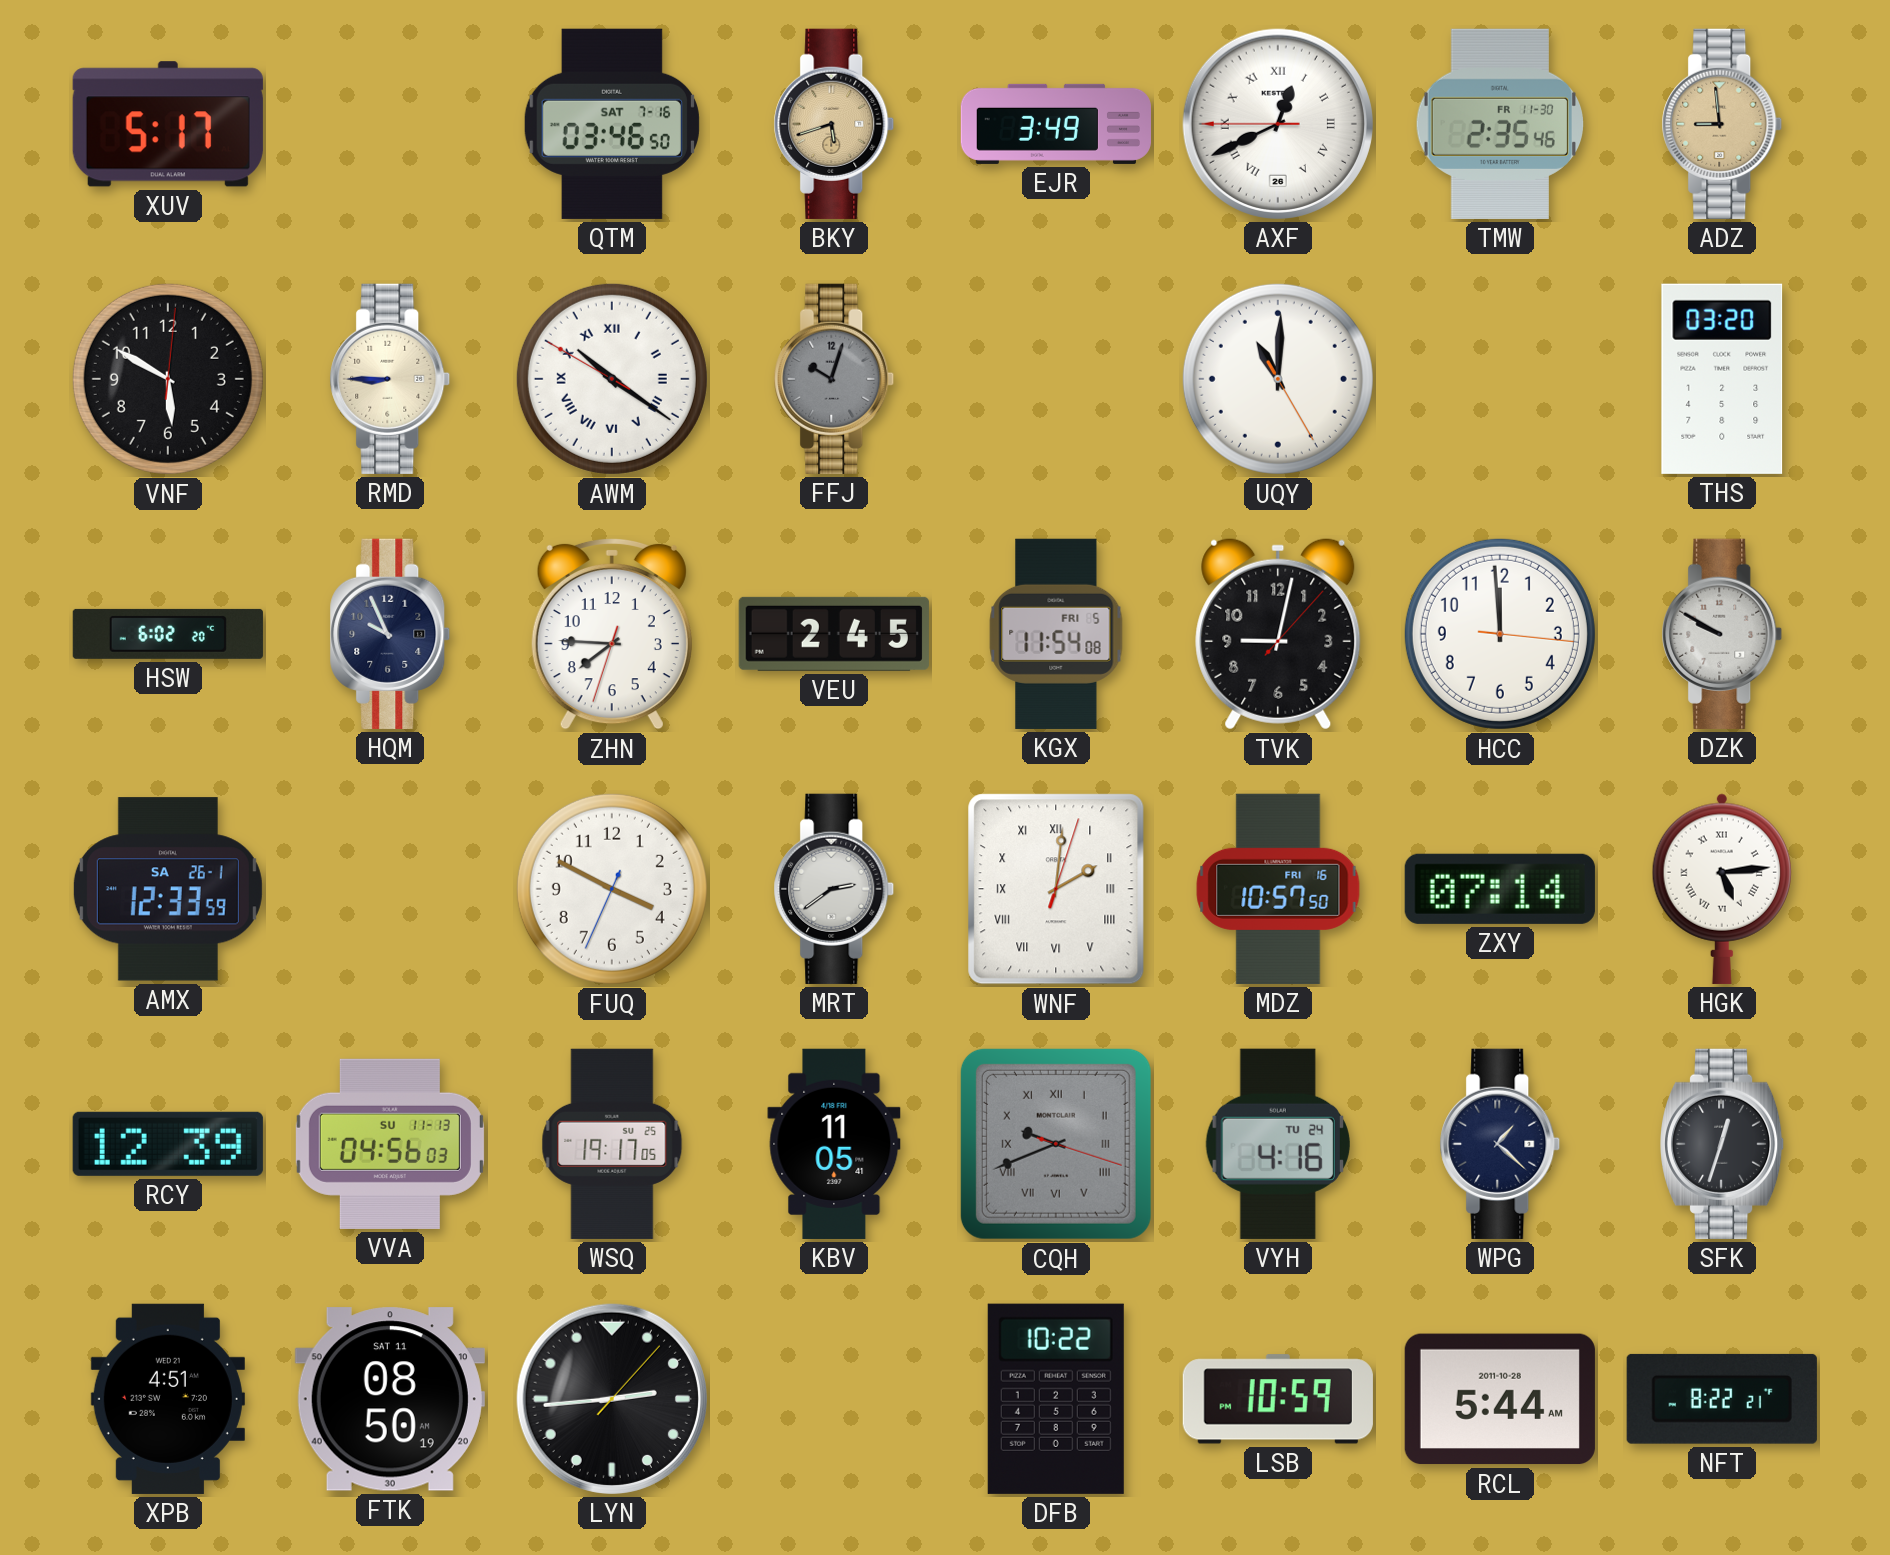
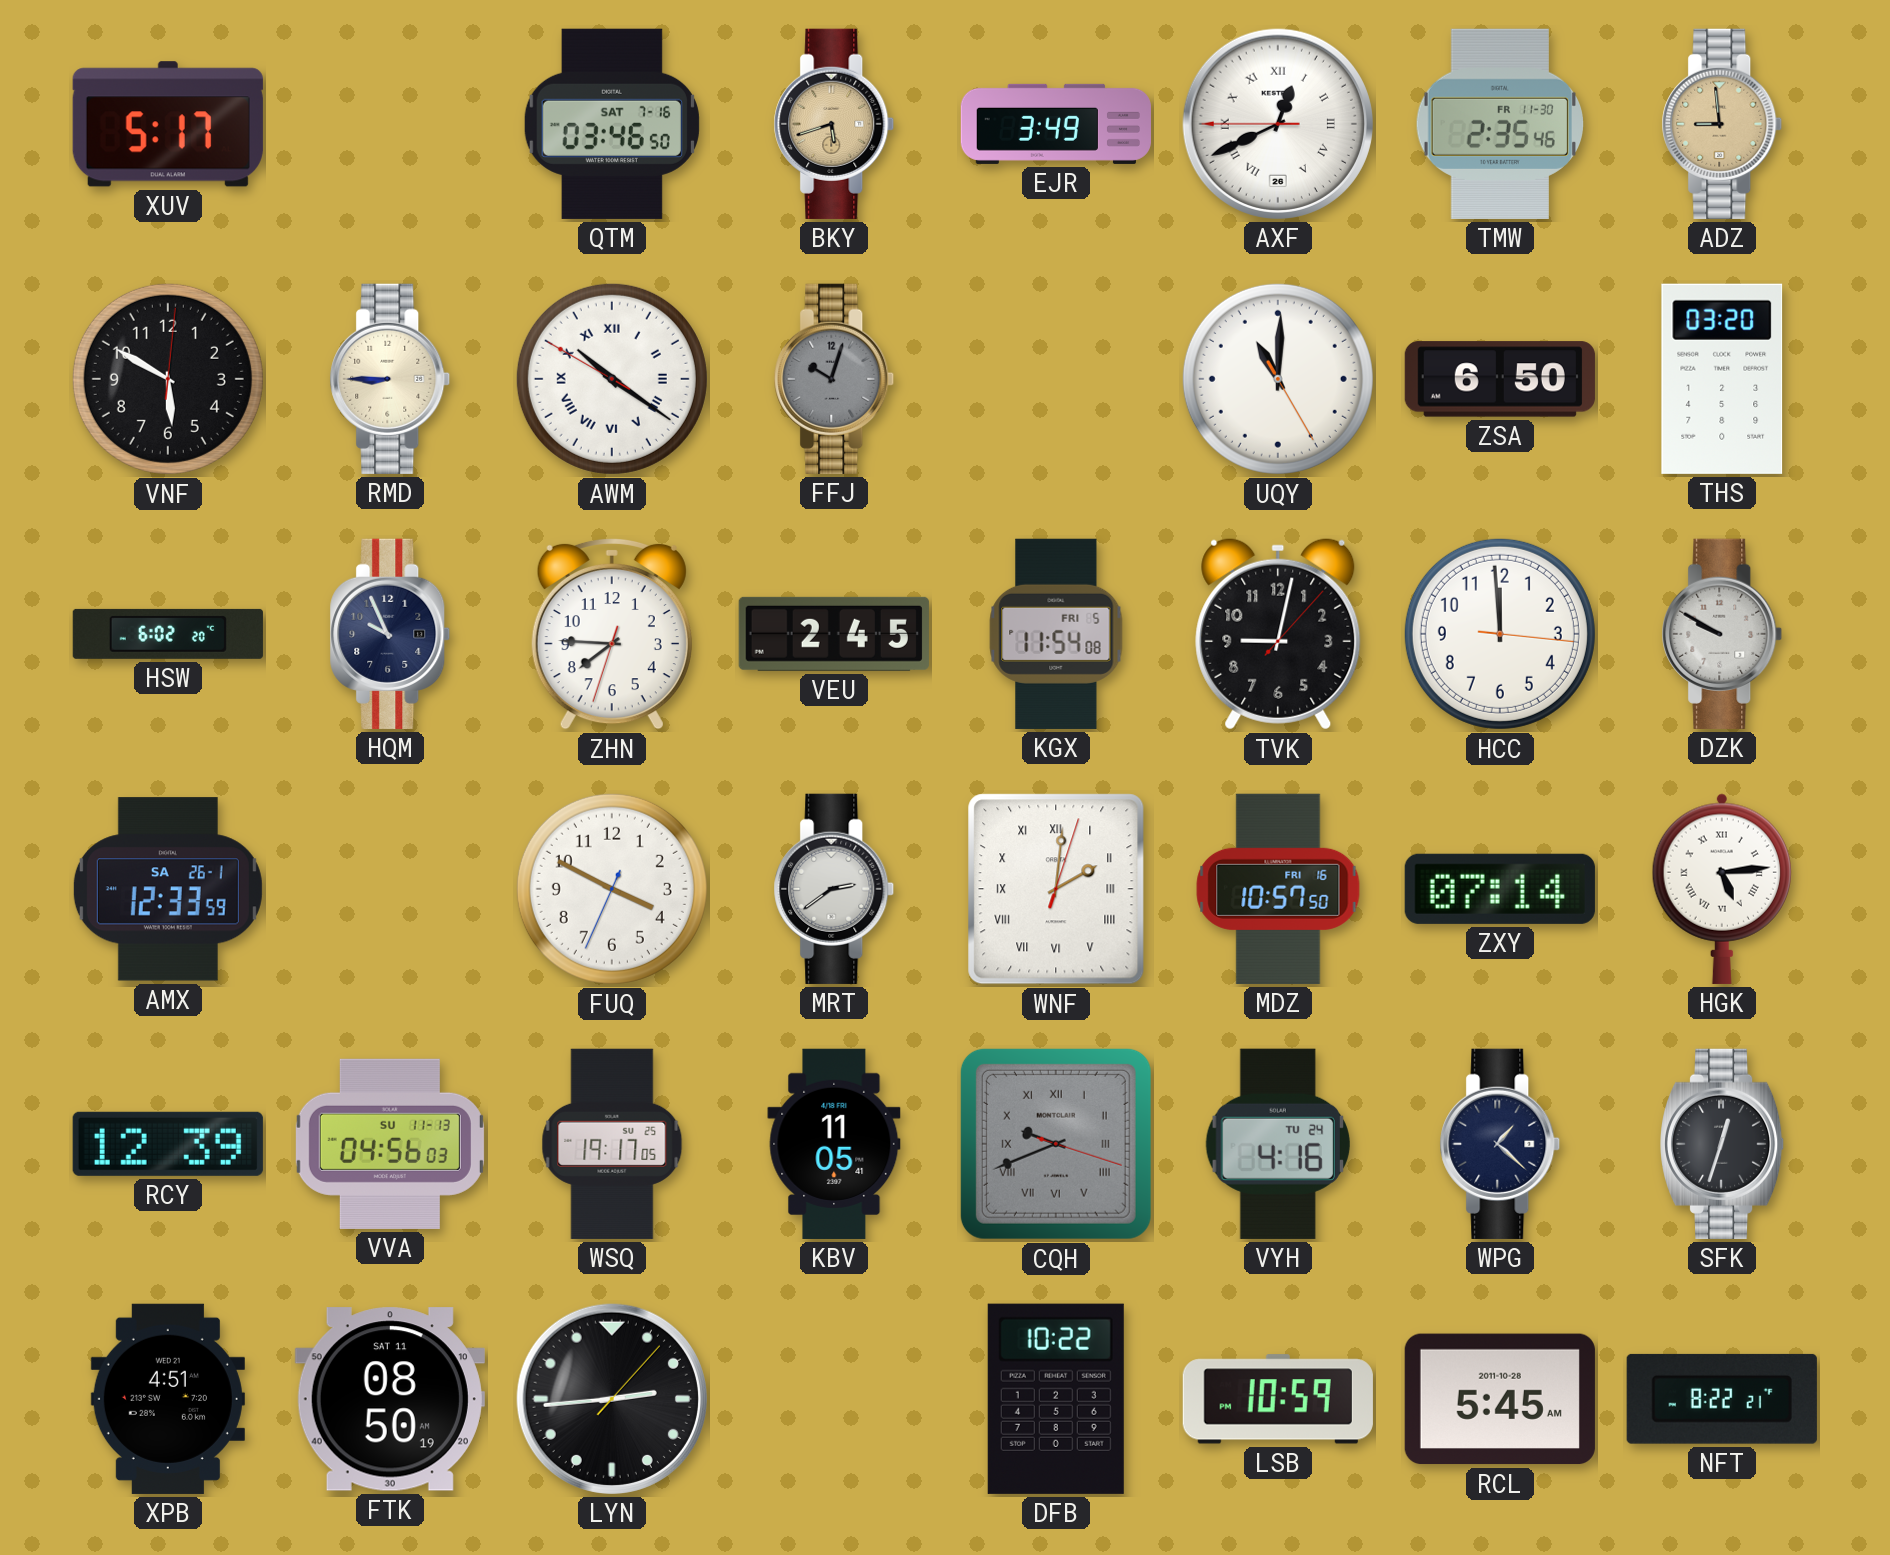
ZSA: none -> 6:50
RCL: 5:44 -> 5:45
